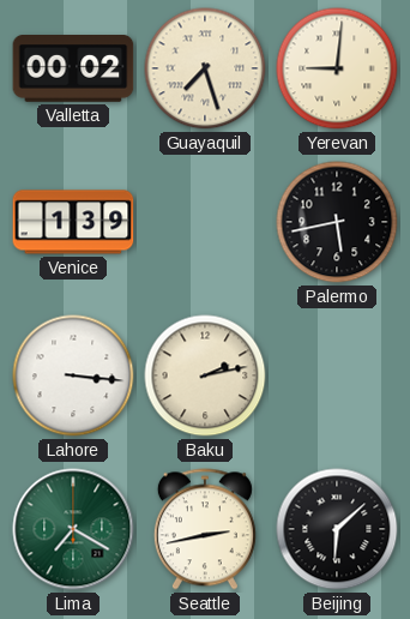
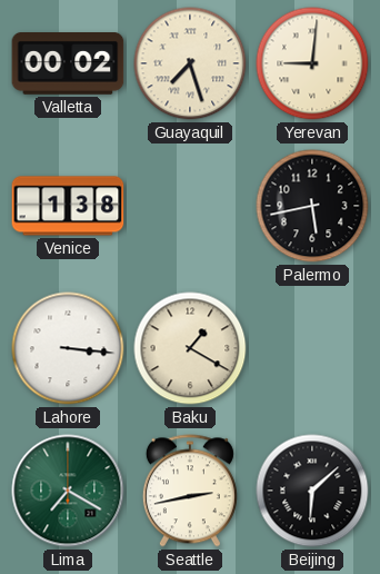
Venice: 1:39 -> 1:38
Baku: 2:13 -> 1:20
